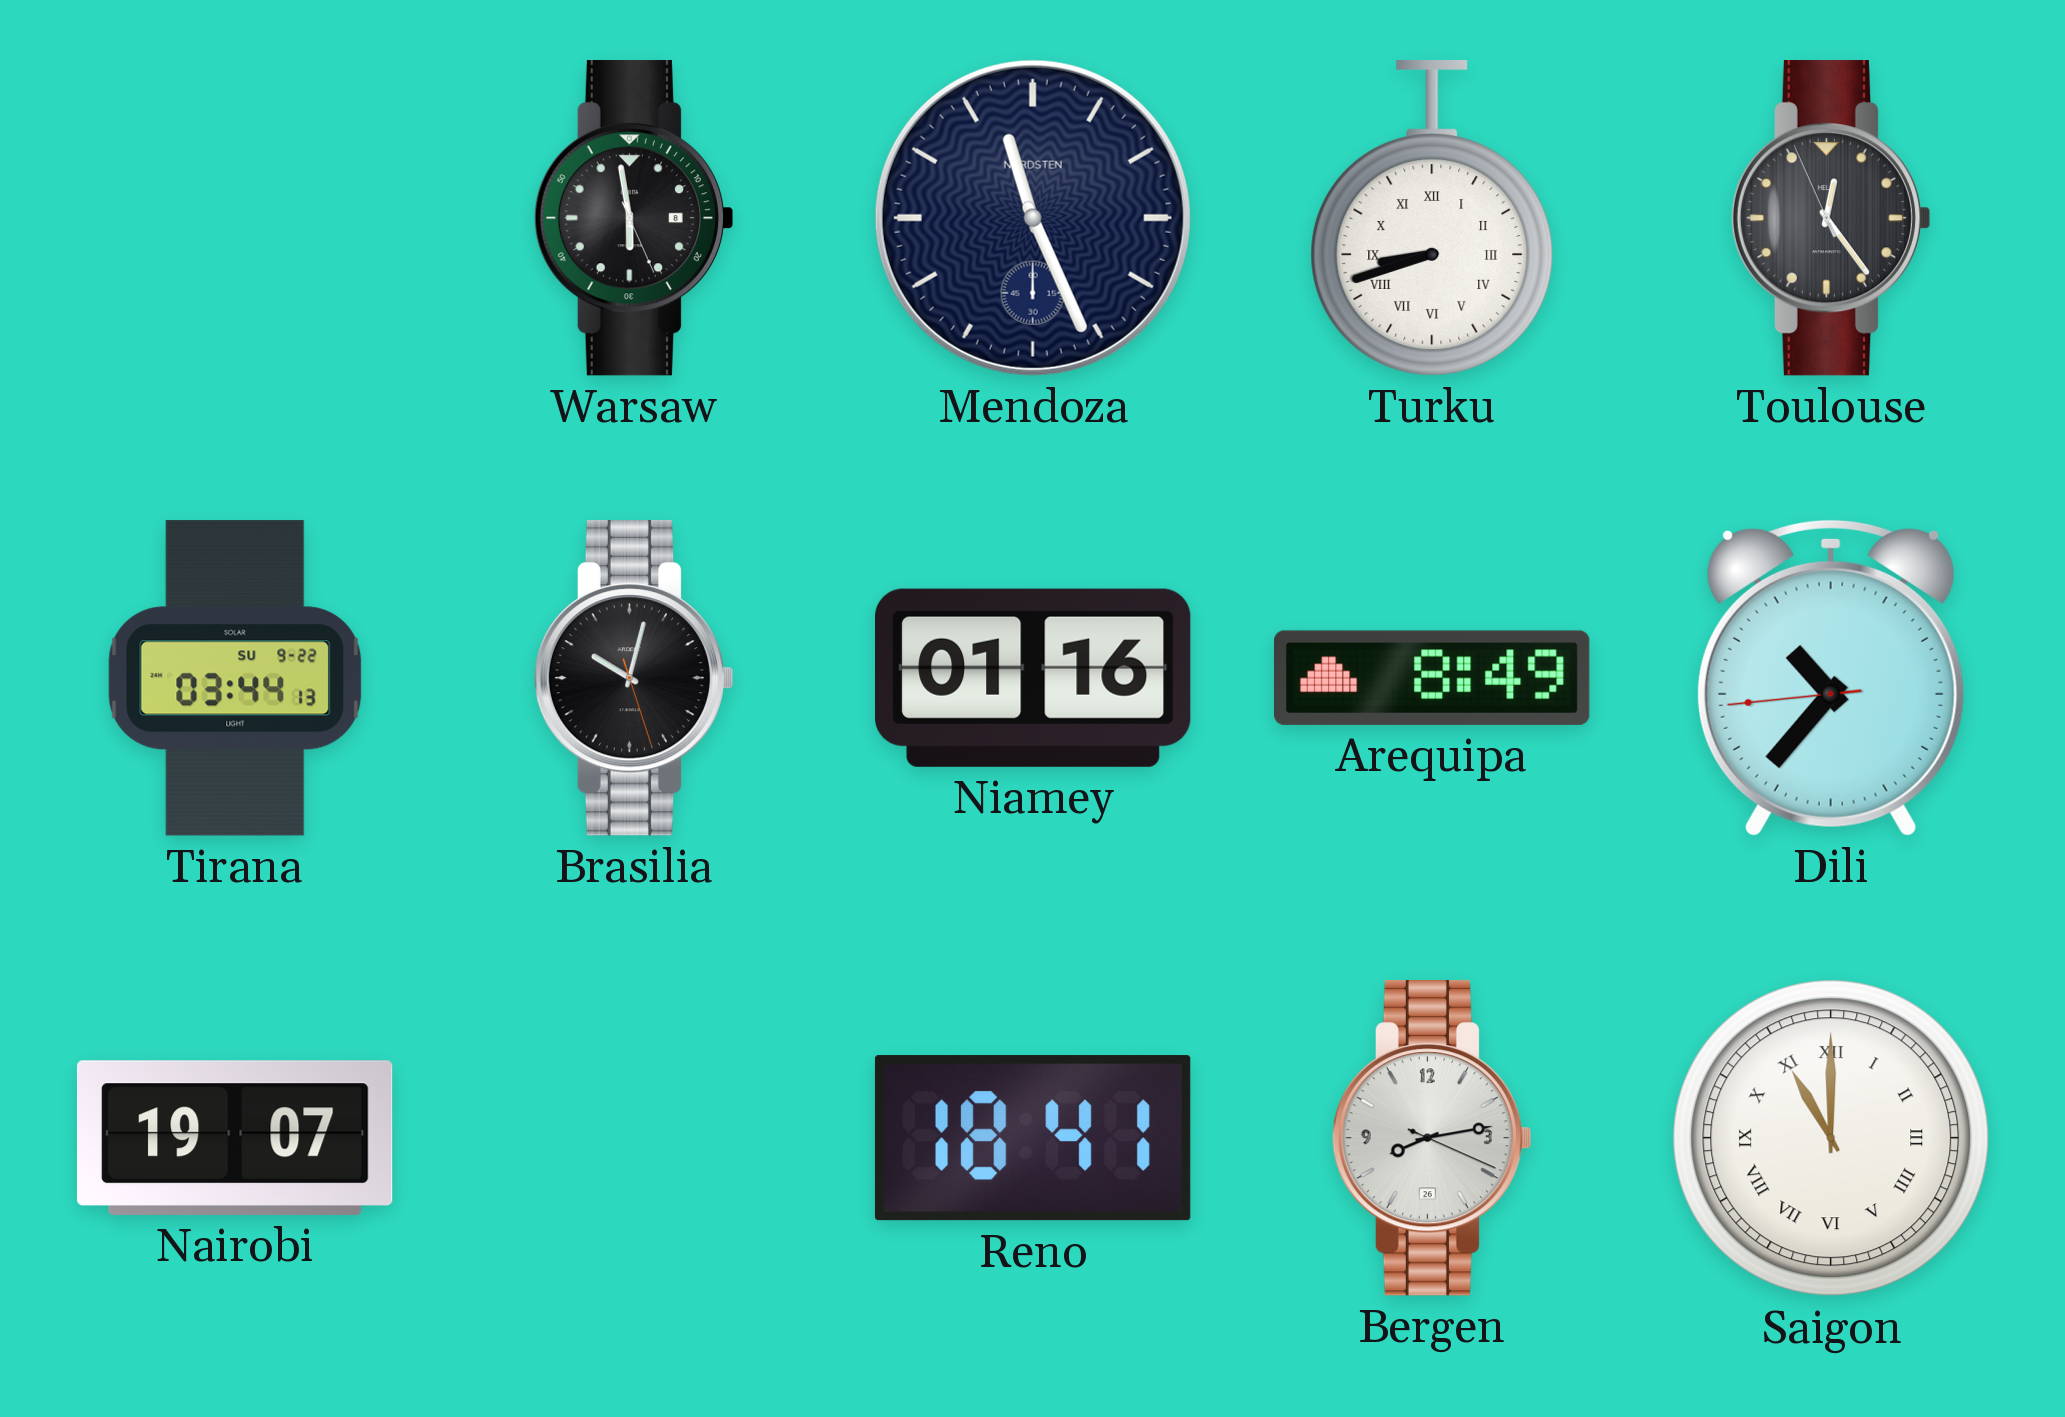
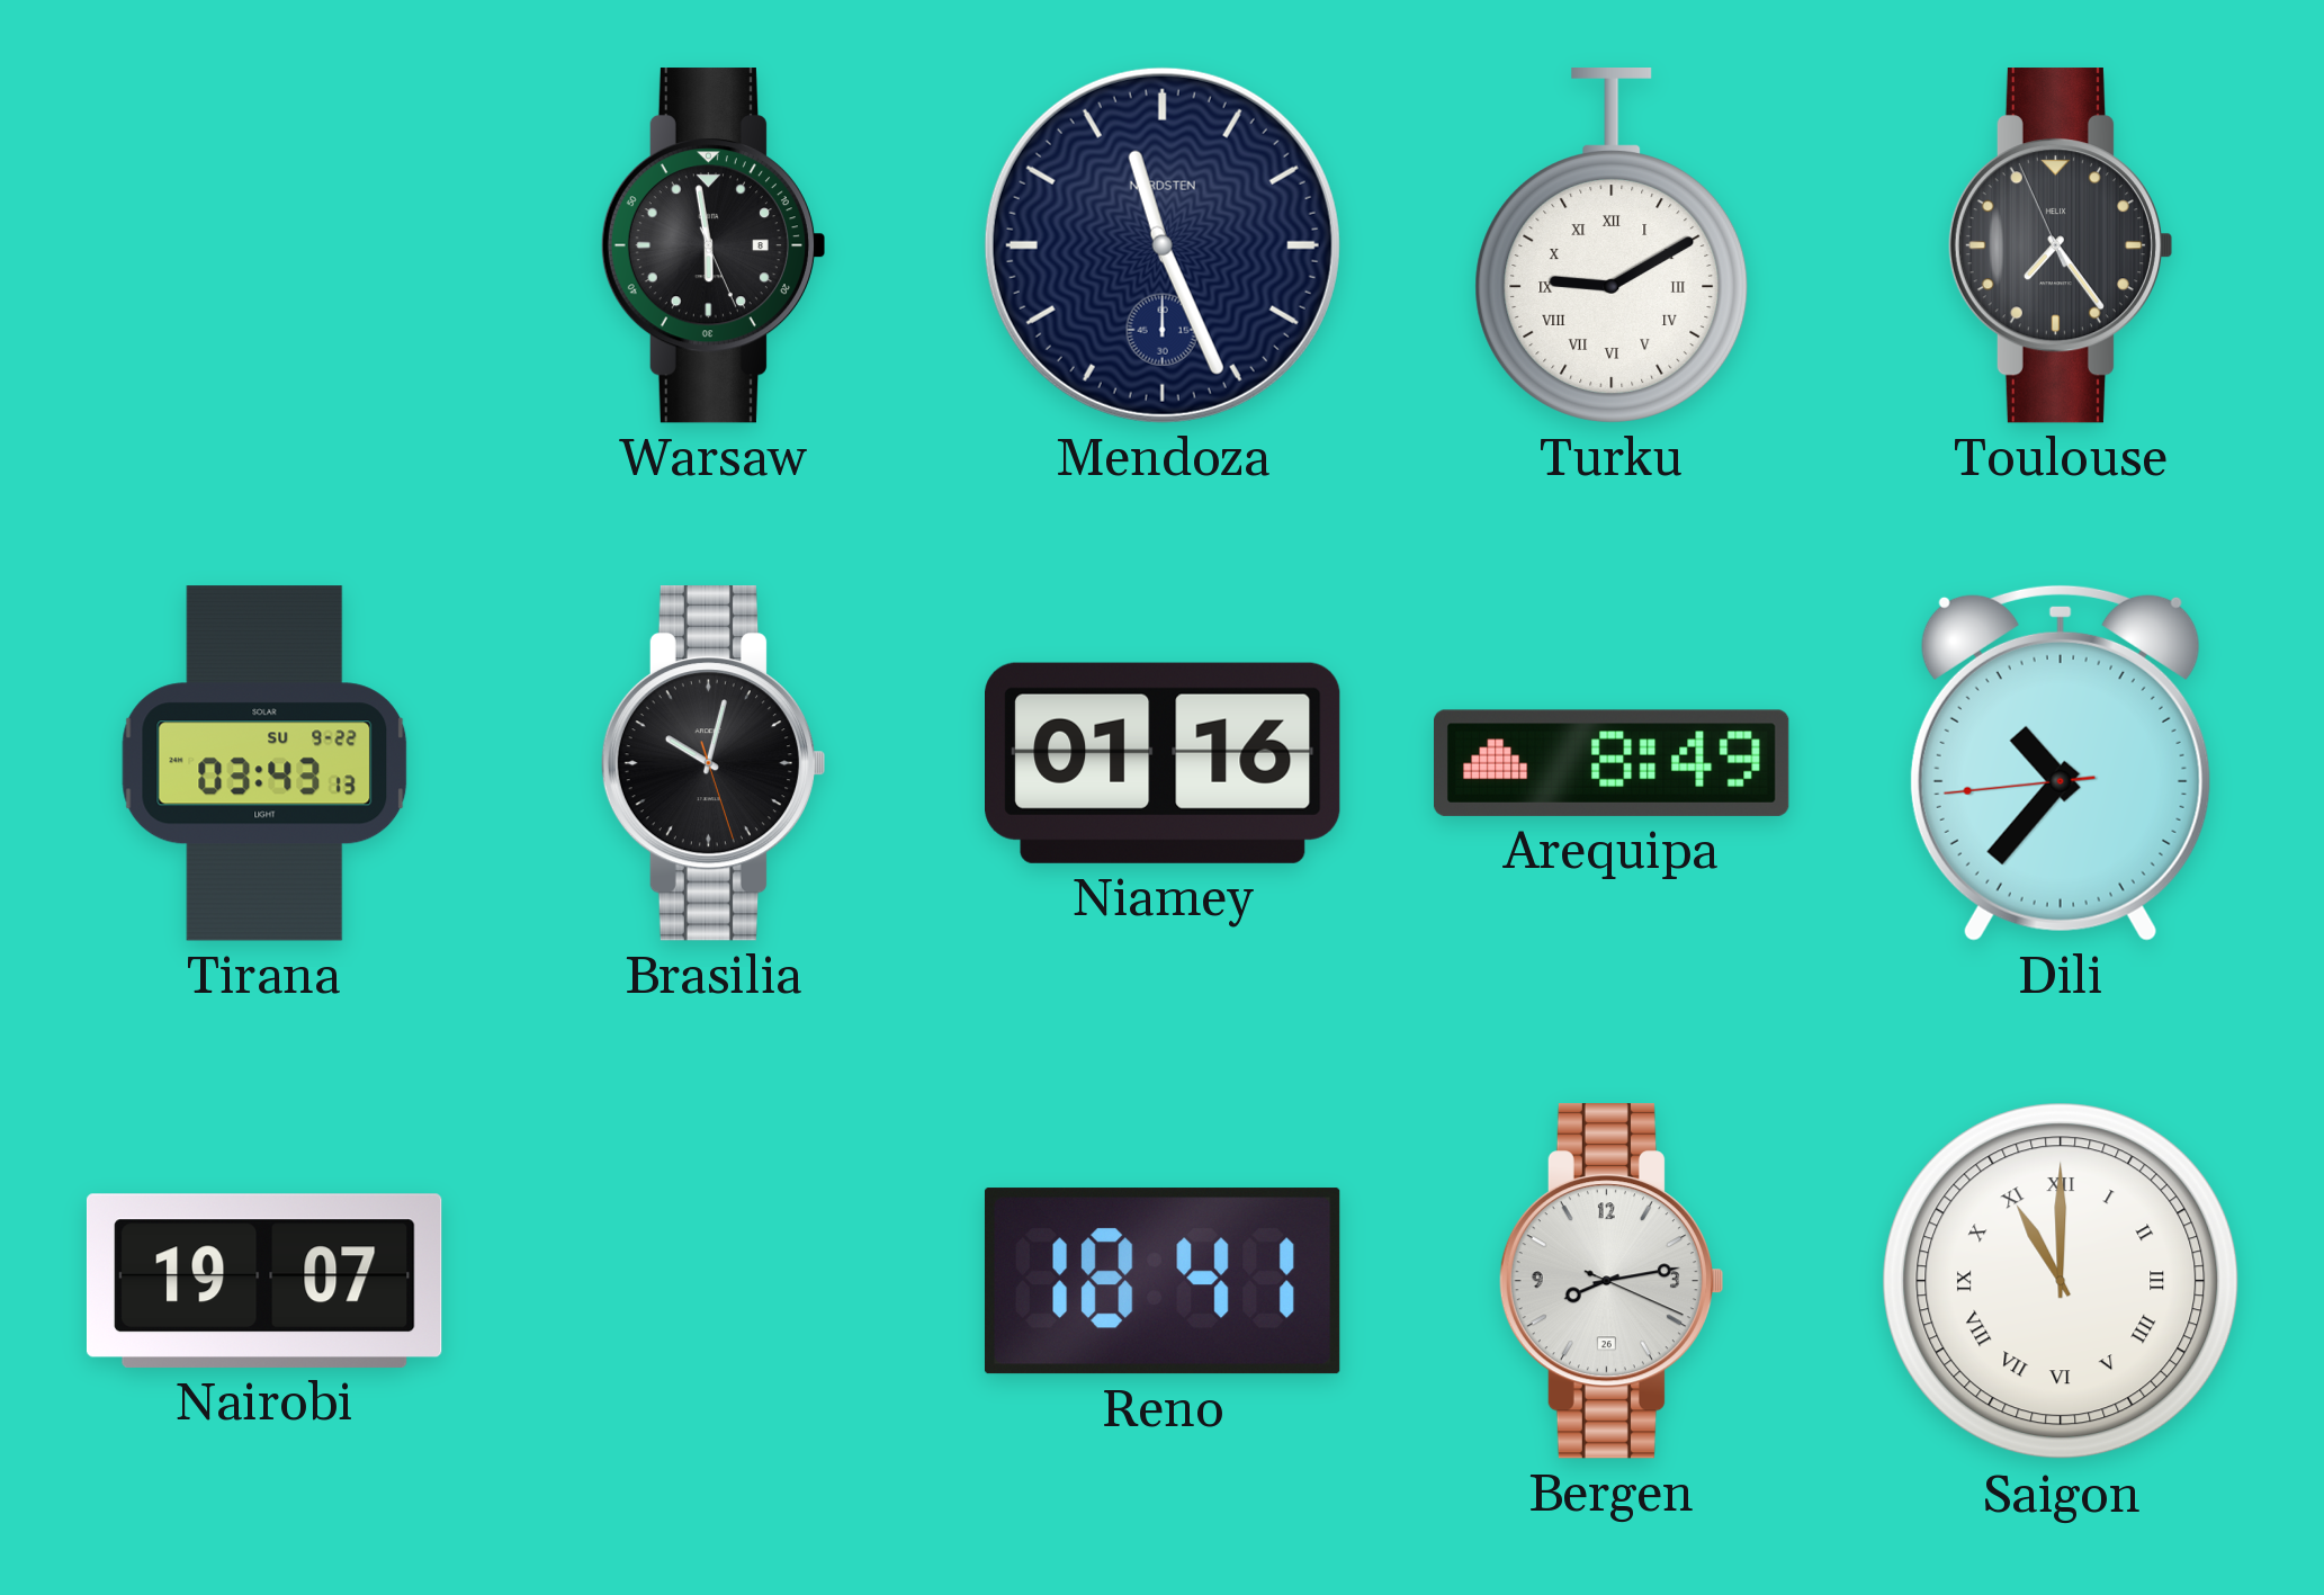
Turku: 8:42 -> 9:10
Toulouse: 12:23 -> 7:23
Tirana: 03:44 -> 03:43
